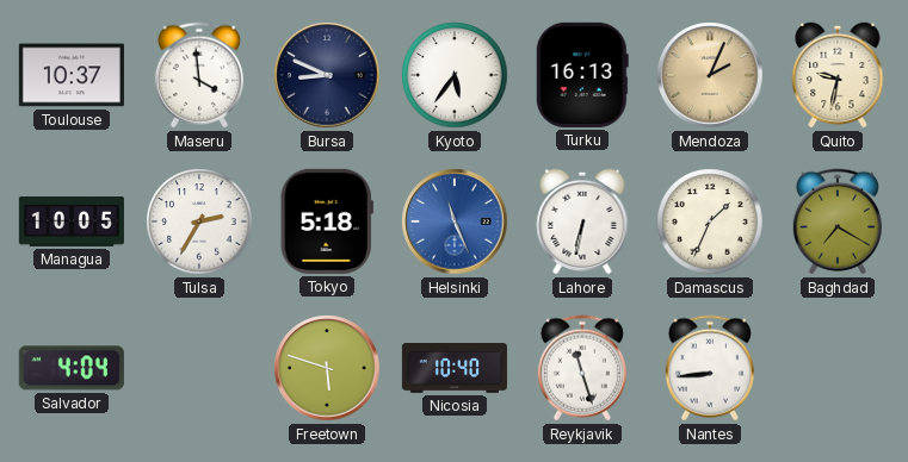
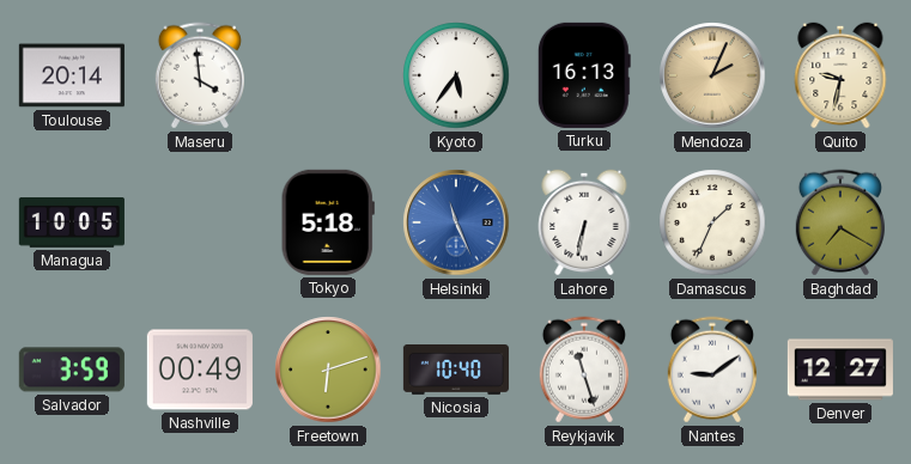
Toulouse: 10:37 -> 20:14
Bursa: 8:49 -> none
Tulsa: 2:35 -> none
Salvador: 4:04 -> 3:59
Nashville: none -> 00:49
Freetown: 5:48 -> 6:12
Nantes: 8:44 -> 9:09
Denver: none -> 12:27
